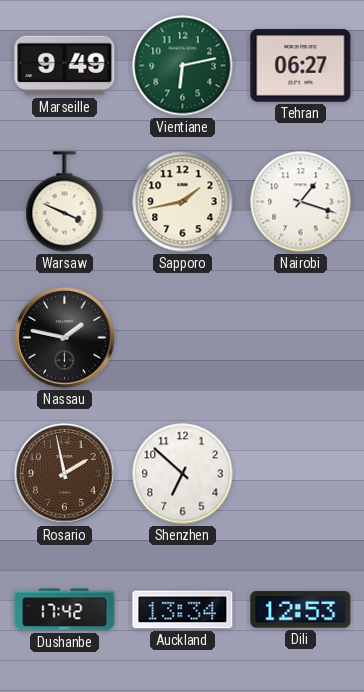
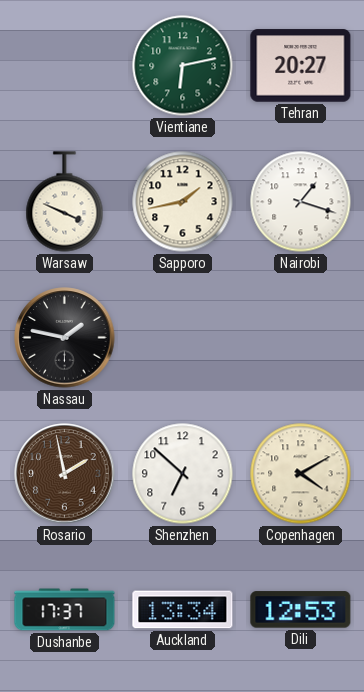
Marseille: 9:49 -> none
Tehran: 06:27 -> 20:27
Copenhagen: none -> 4:10
Dushanbe: 17:42 -> 17:37
